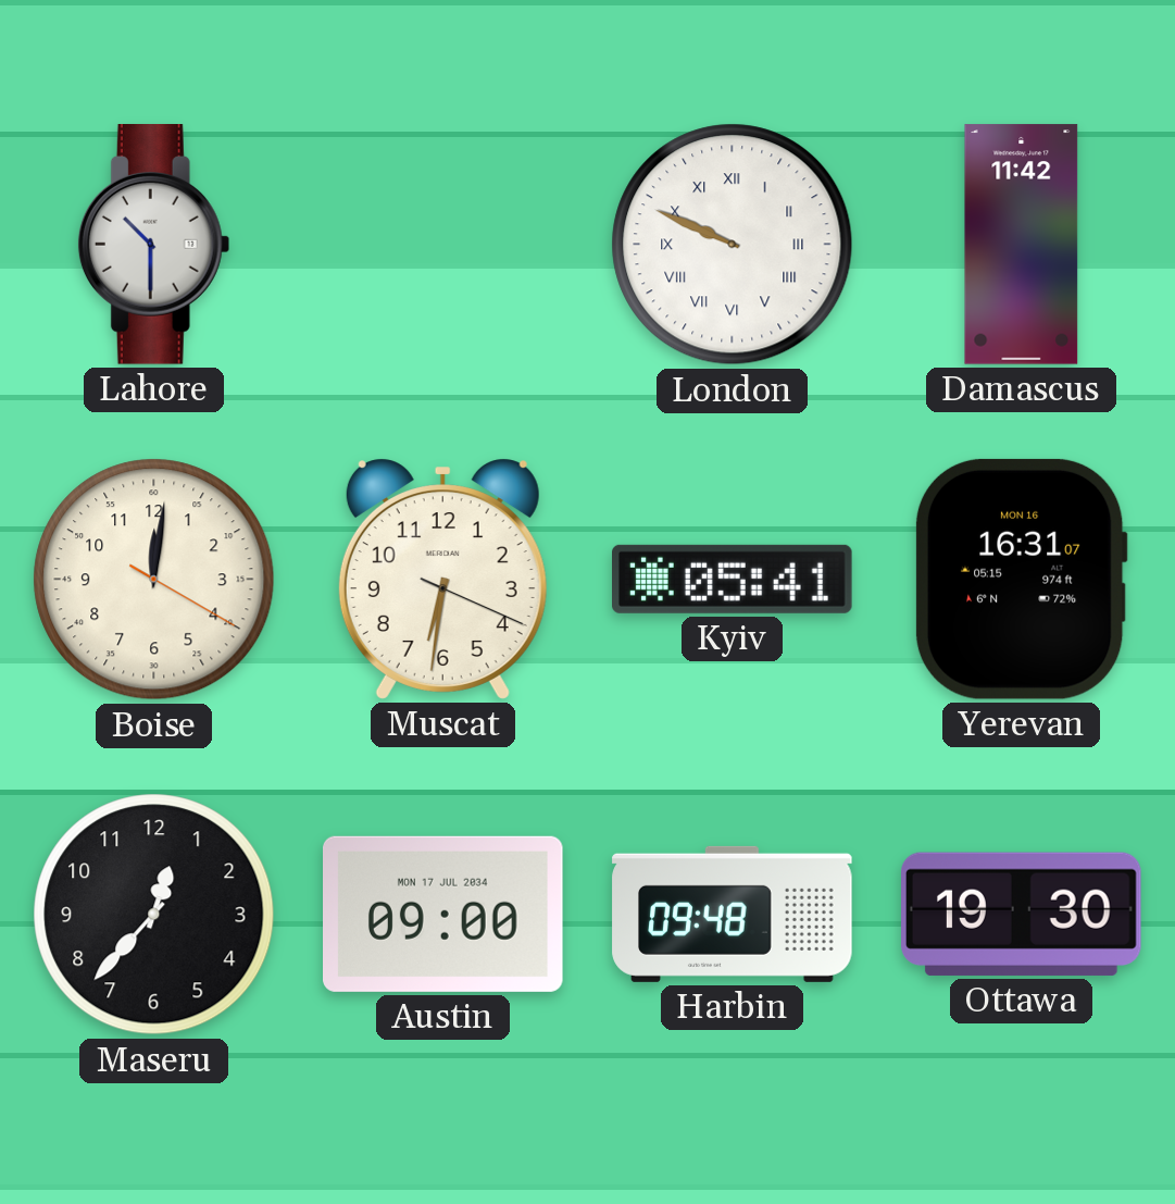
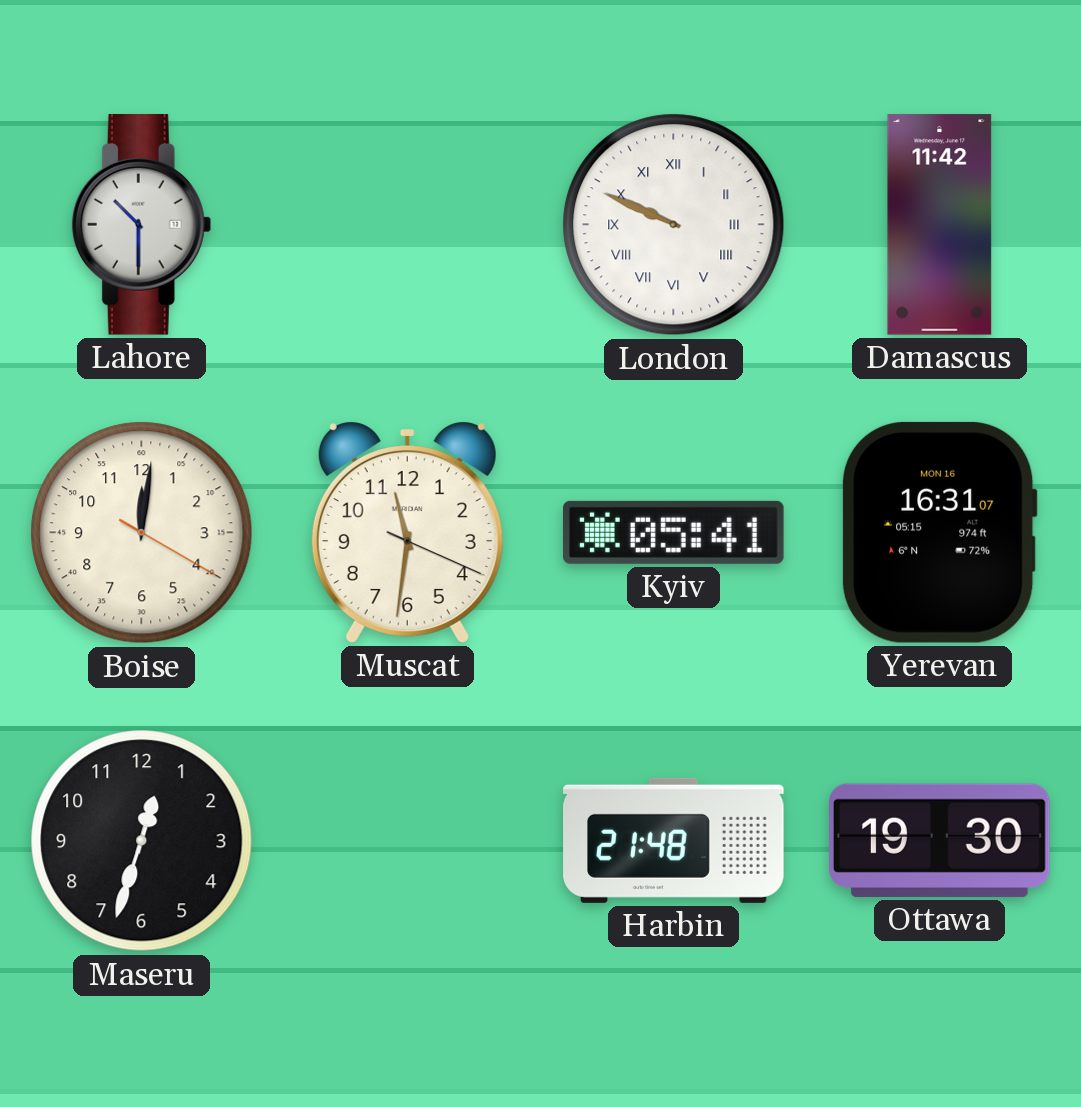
Muscat: 6:31 -> 11:31
Maseru: 12:37 -> 12:33
Austin: 09:00 -> none
Harbin: 09:48 -> 21:48
